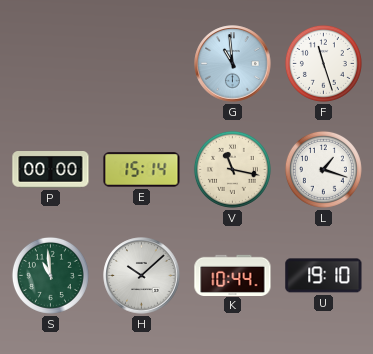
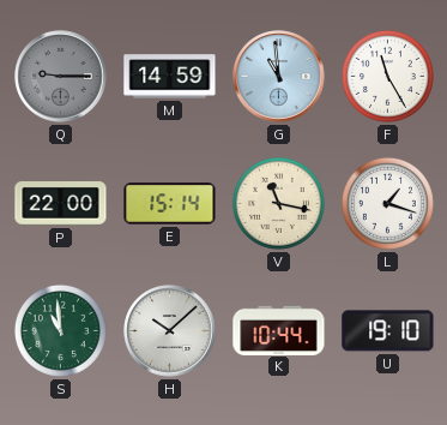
Q: none -> 9:15
M: none -> 14:59
F: 11:27 -> 11:25
P: 00:00 -> 22:00
